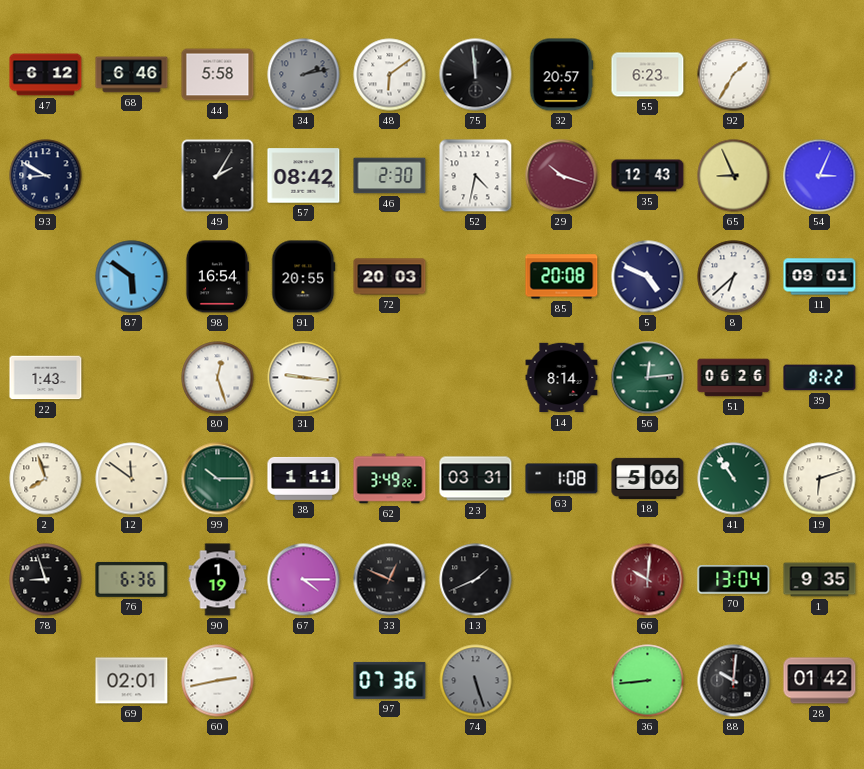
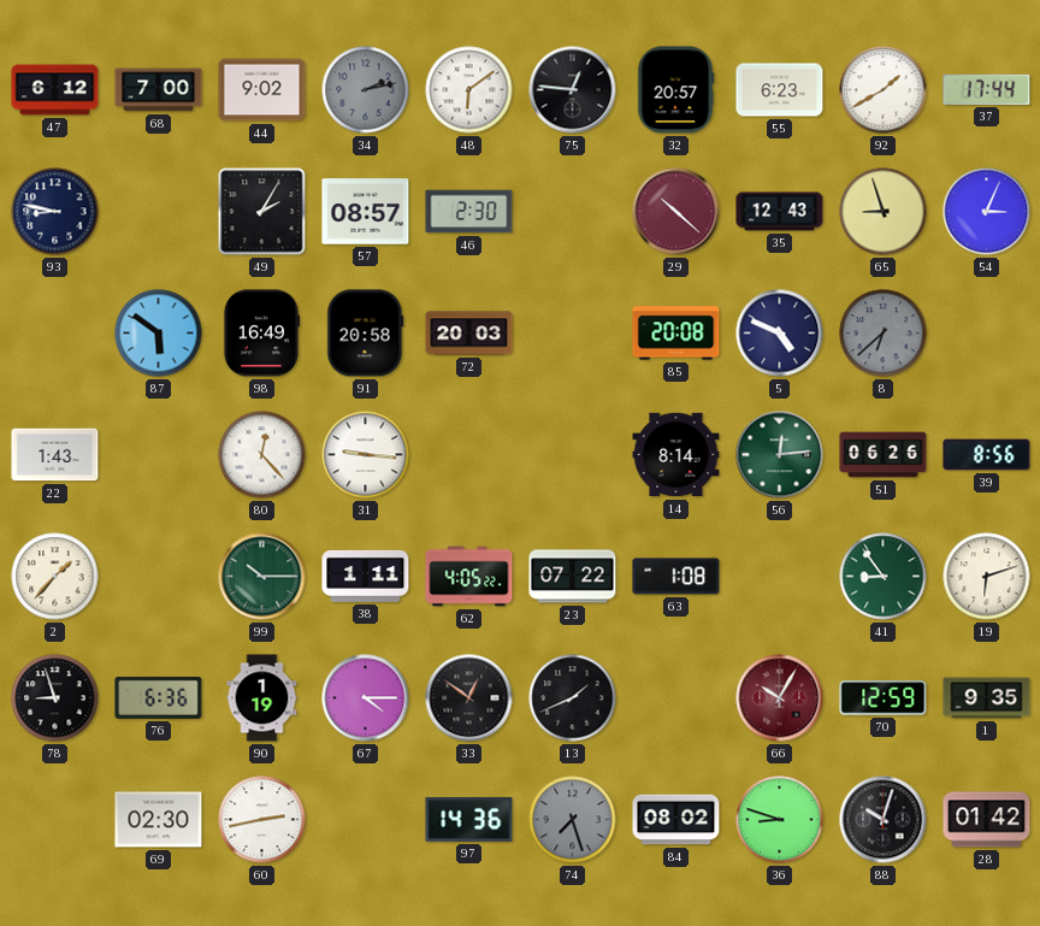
68: 6:46 -> 7:00
44: 5:58 -> 9:02
75: 11:59 -> 12:46
92: 1:35 -> 1:40
37: none -> 17:44
93: 8:50 -> 8:47
57: 08:42 -> 08:57
52: 4:32 -> none
29: 10:18 -> 10:22
65: 8:56 -> 8:57
98: 16:54 -> 16:49
91: 20:55 -> 20:58
8 dial: white -> grey
11: 09:01 -> none
80: 12:27 -> 12:23
39: 8:22 -> 8:56
2: 7:57 -> 1:37
12: 11:51 -> none
62: 3:49 -> 4:05
23: 03:31 -> 07:22
18: 5:06 -> none
41: 10:54 -> 8:54
33: 12:49 -> 12:51
66: 10:01 -> 10:05
70: 13:04 -> 12:59
69: 02:01 -> 02:30
97: 07:36 -> 14:36
74: 5:27 -> 7:27
84: none -> 08:02
36: 8:44 -> 8:48
88: 10:01 -> 10:03
